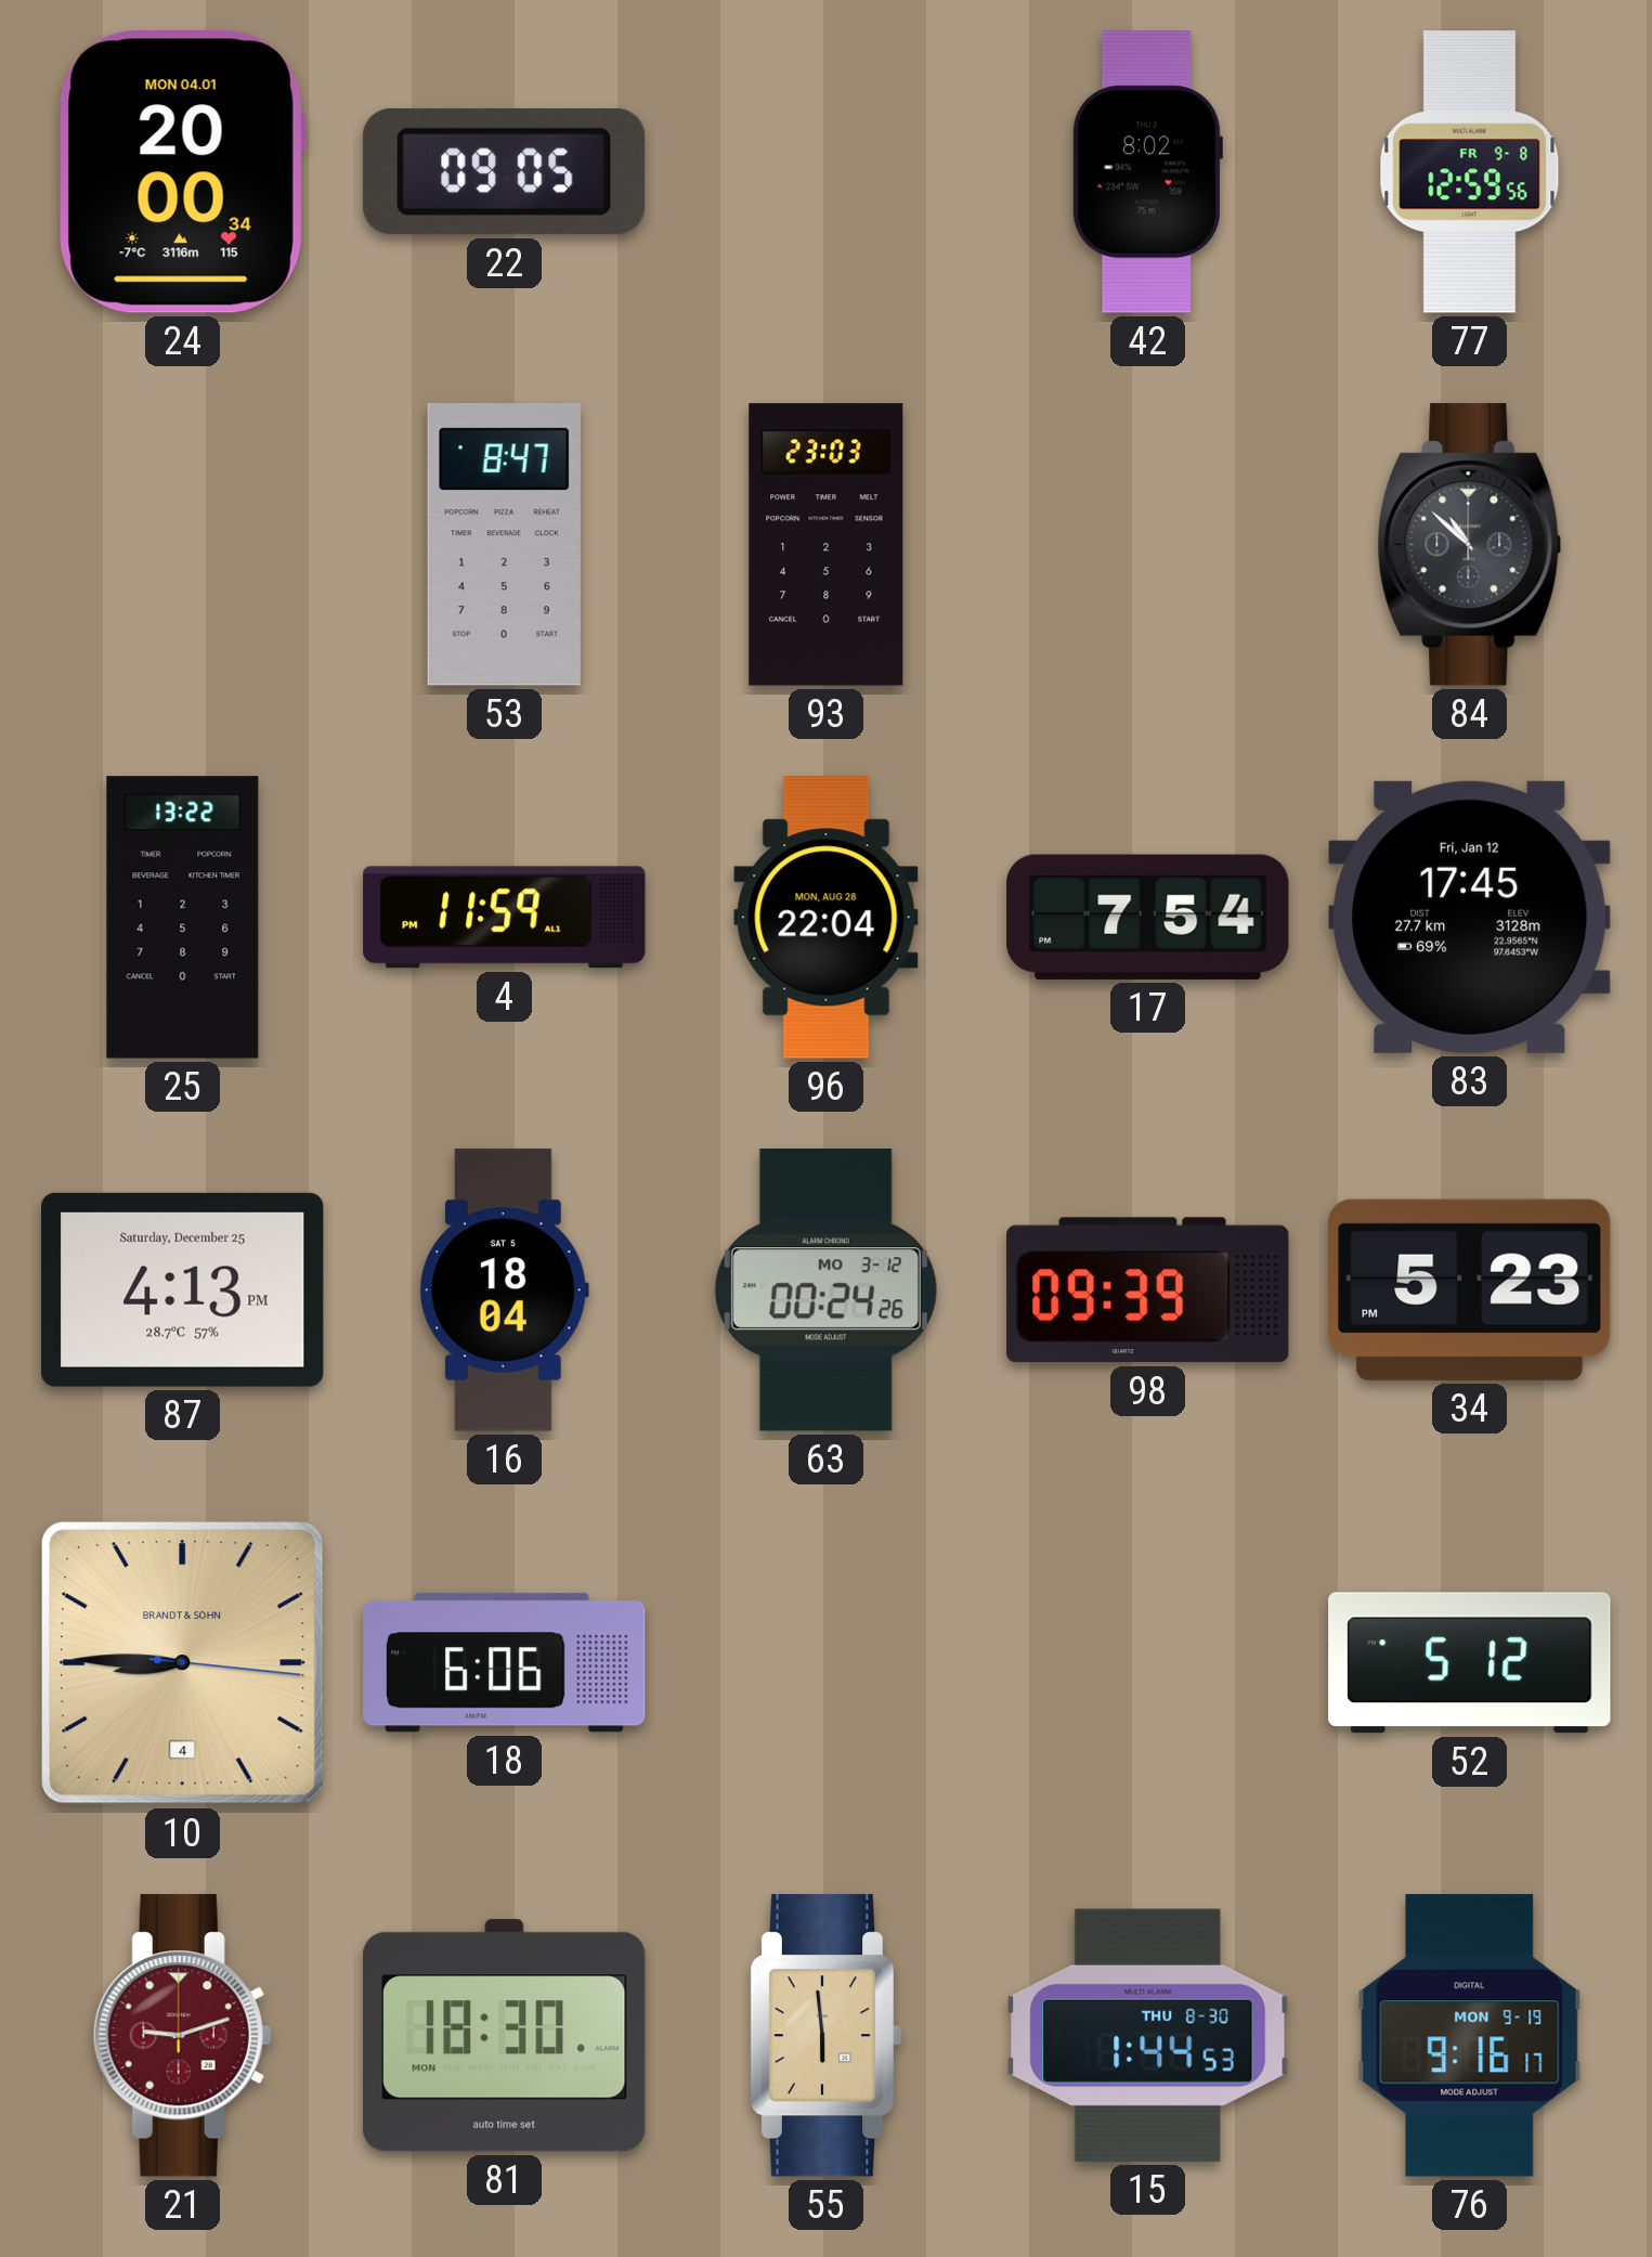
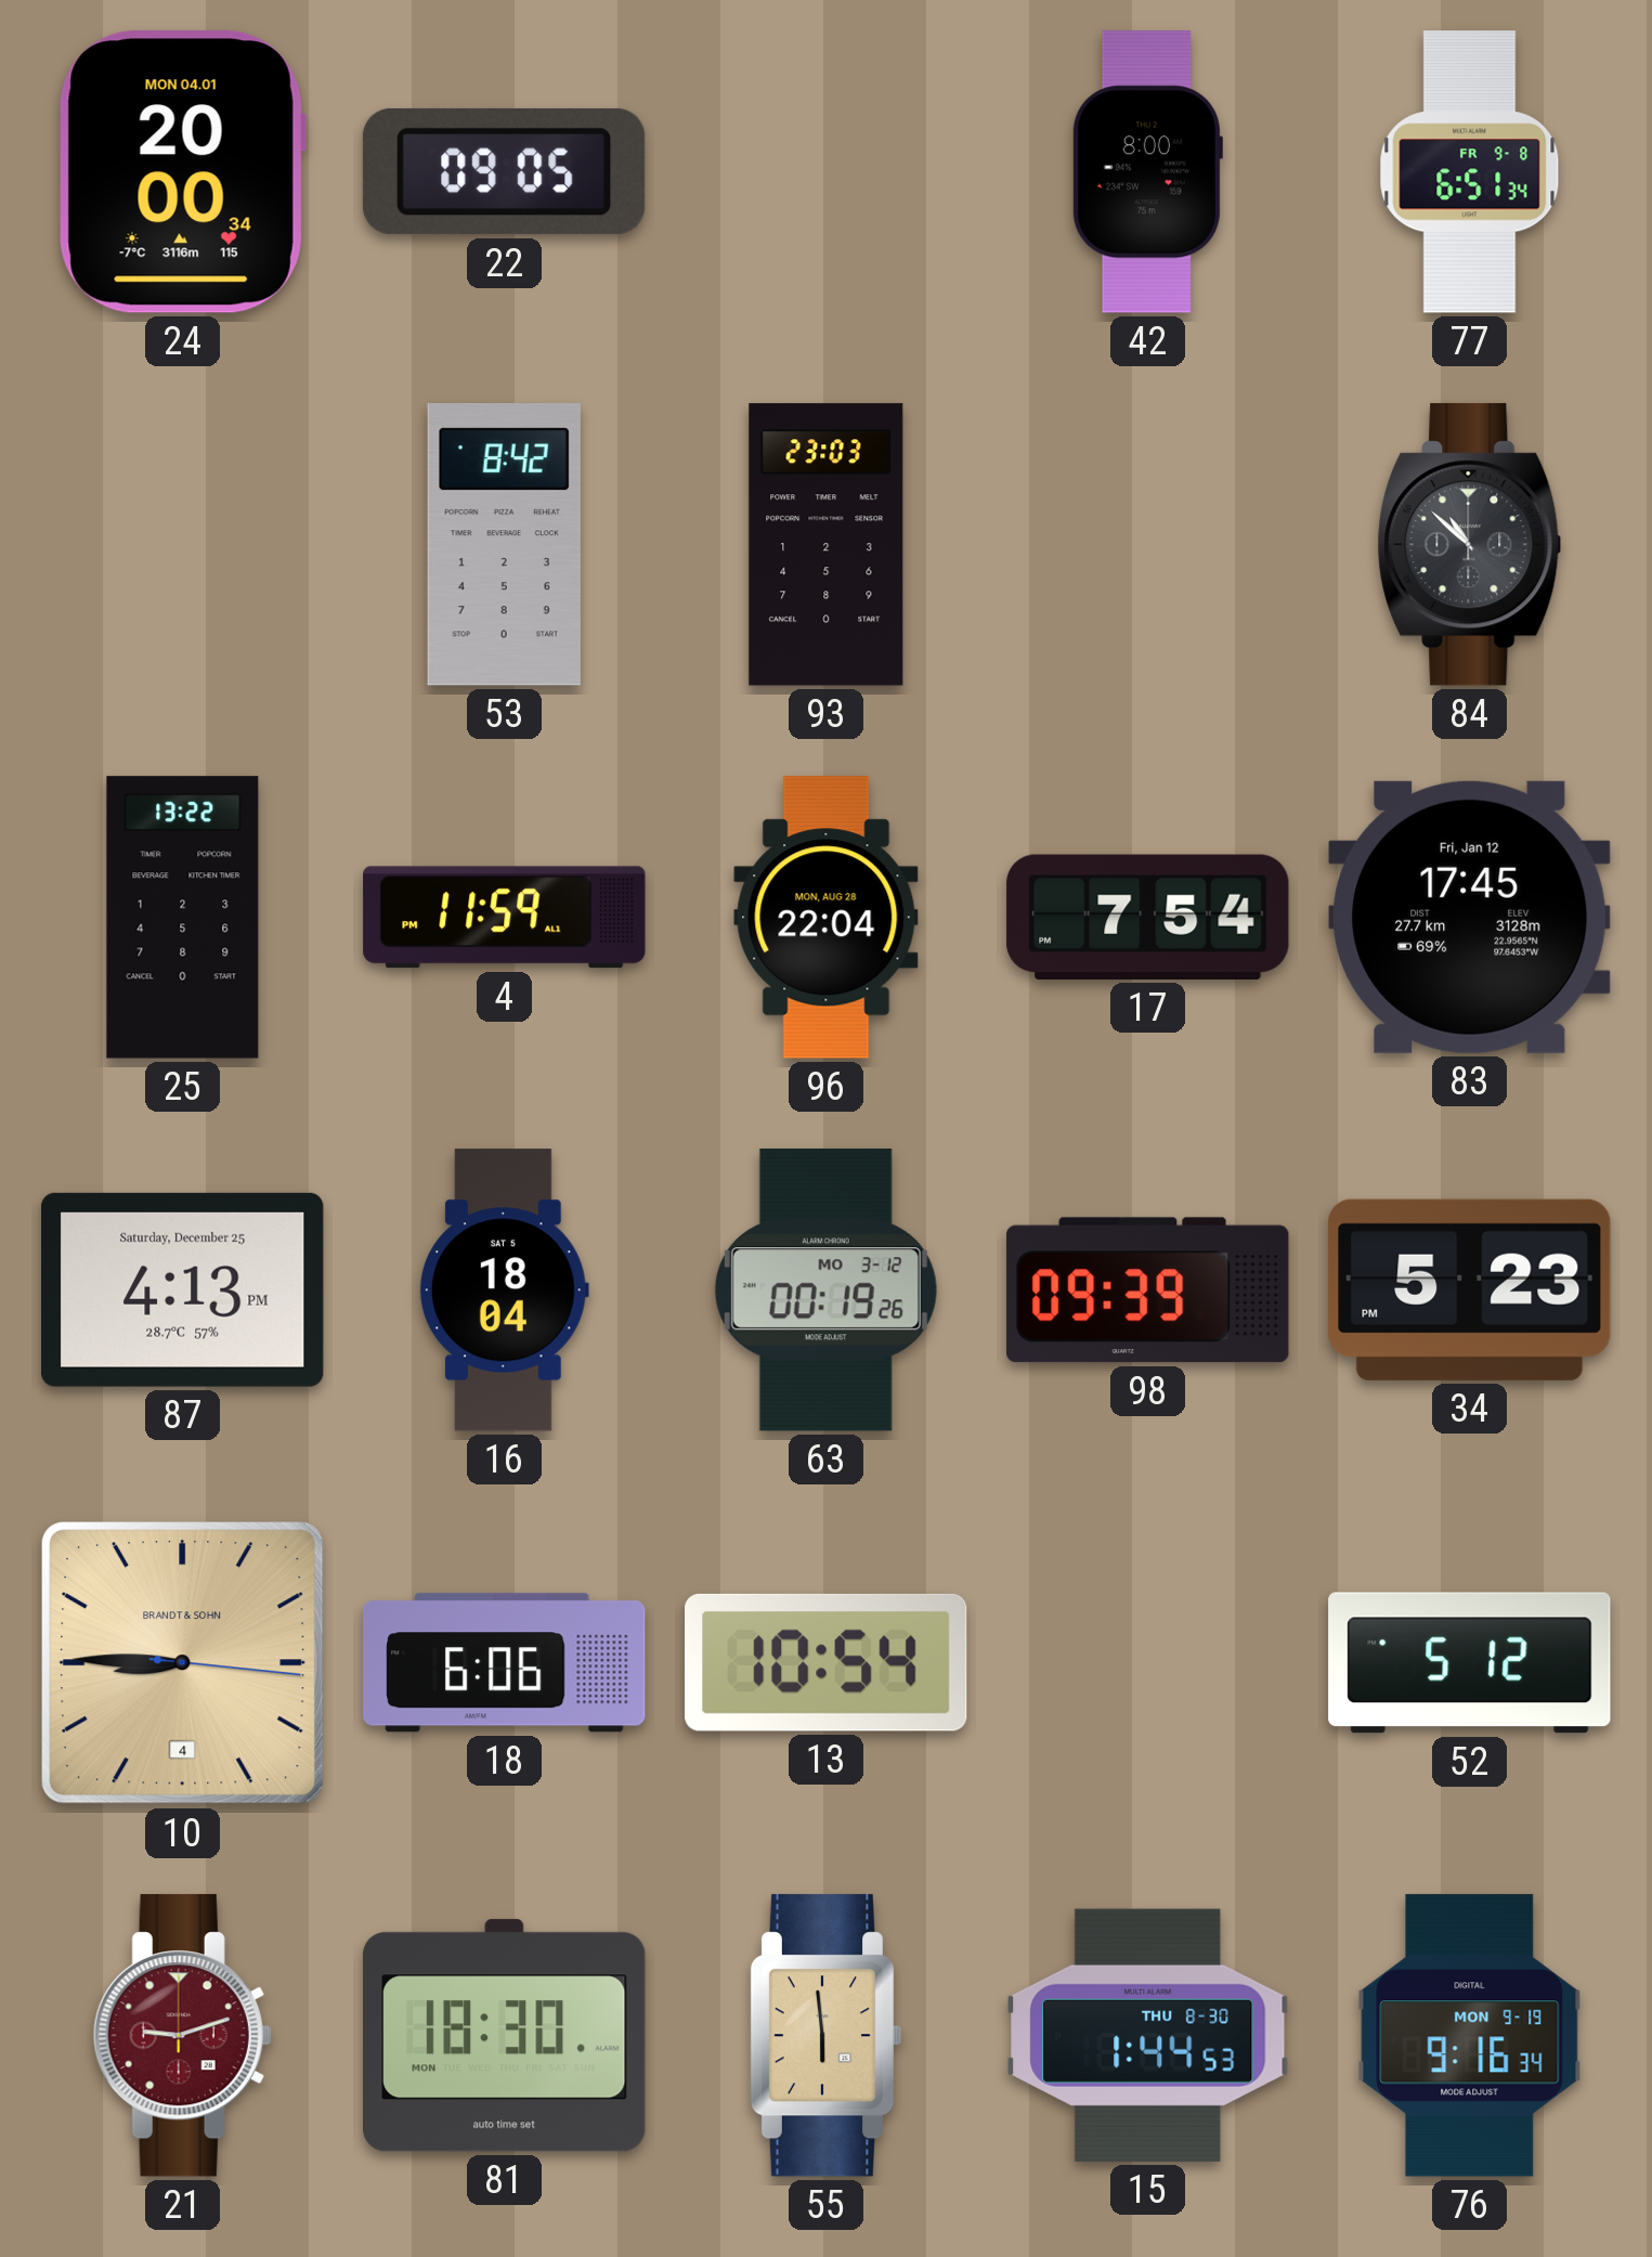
42: 8:02 -> 8:00
77: 12:59 -> 6:51
53: 8:47 -> 8:42
63: 00:24 -> 00:19
13: none -> 10:54
76: 9:16:17 -> 9:16:34
